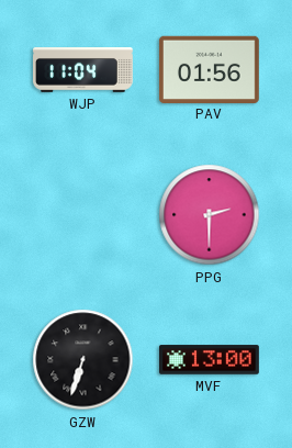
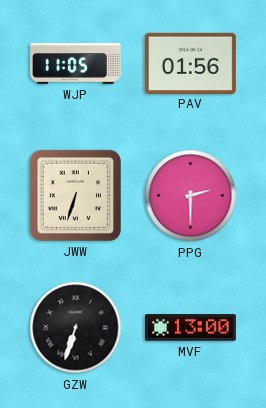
WJP: 11:04 -> 11:05
JWW: none -> 6:33
